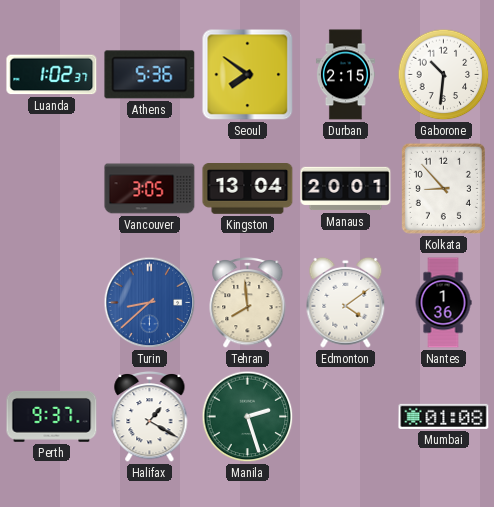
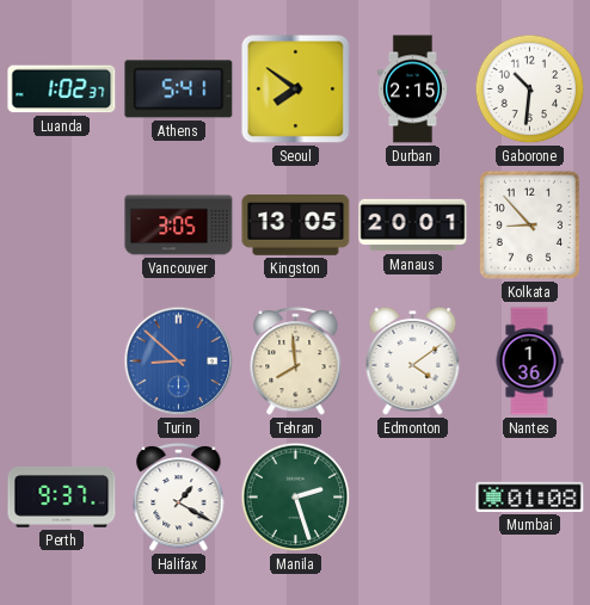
Athens: 5:36 -> 5:41
Kingston: 13:04 -> 13:05
Turin: 8:38 -> 8:52
